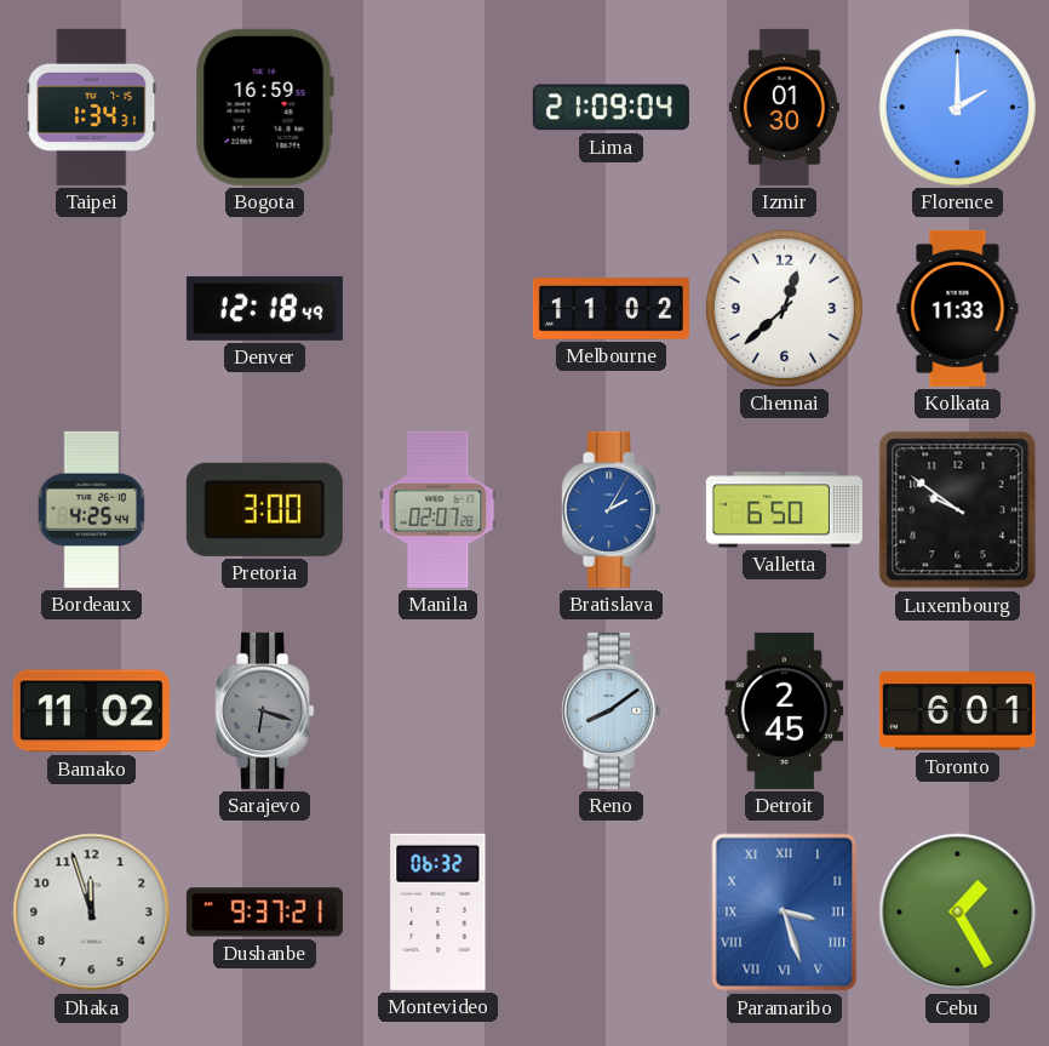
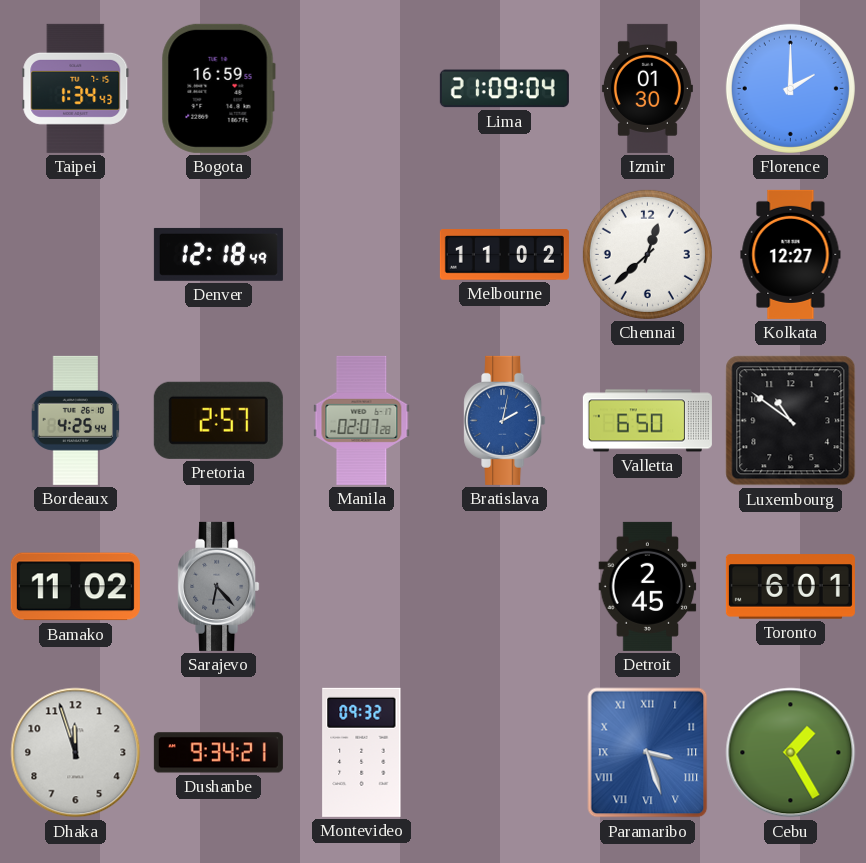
Taipei: 1:34:31 -> 1:34:43
Kolkata: 11:33 -> 12:27
Pretoria: 3:00 -> 2:57
Bratislava: 2:05 -> 2:02
Luxembourg: 9:51 -> 10:51
Sarajevo: 6:18 -> 6:23
Reno: 8:09 -> none
Dushanbe: 9:37 -> 9:34
Montevideo: 06:32 -> 09:32
